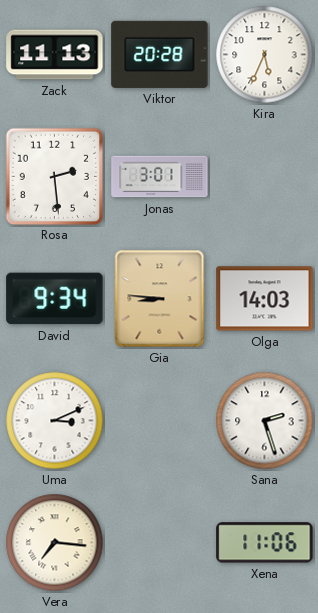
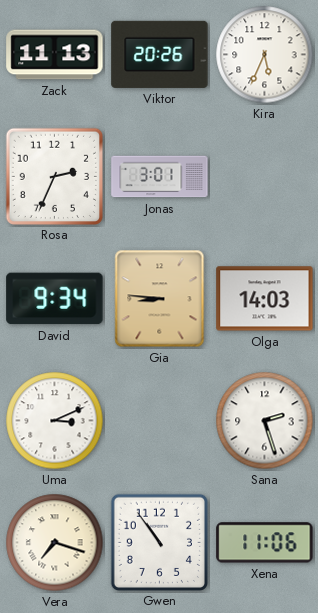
Viktor: 20:28 -> 20:26
Rosa: 2:29 -> 2:34
Vera: 7:16 -> 7:18
Gwen: none -> 10:54
